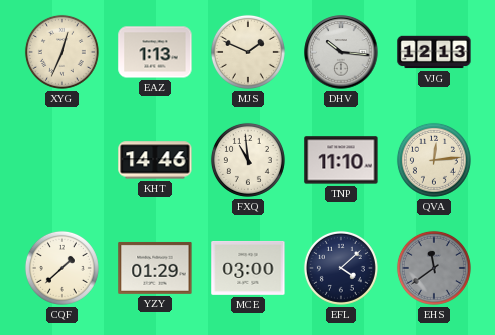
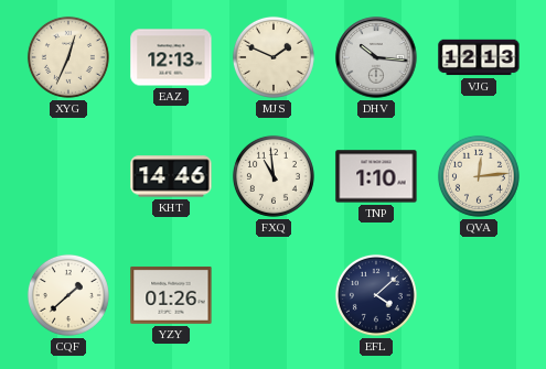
EAZ: 1:13 -> 12:13
TNP: 11:10 -> 1:10
YZY: 01:29 -> 01:26
MCE: 03:00 -> none
EHS: 11:39 -> none
